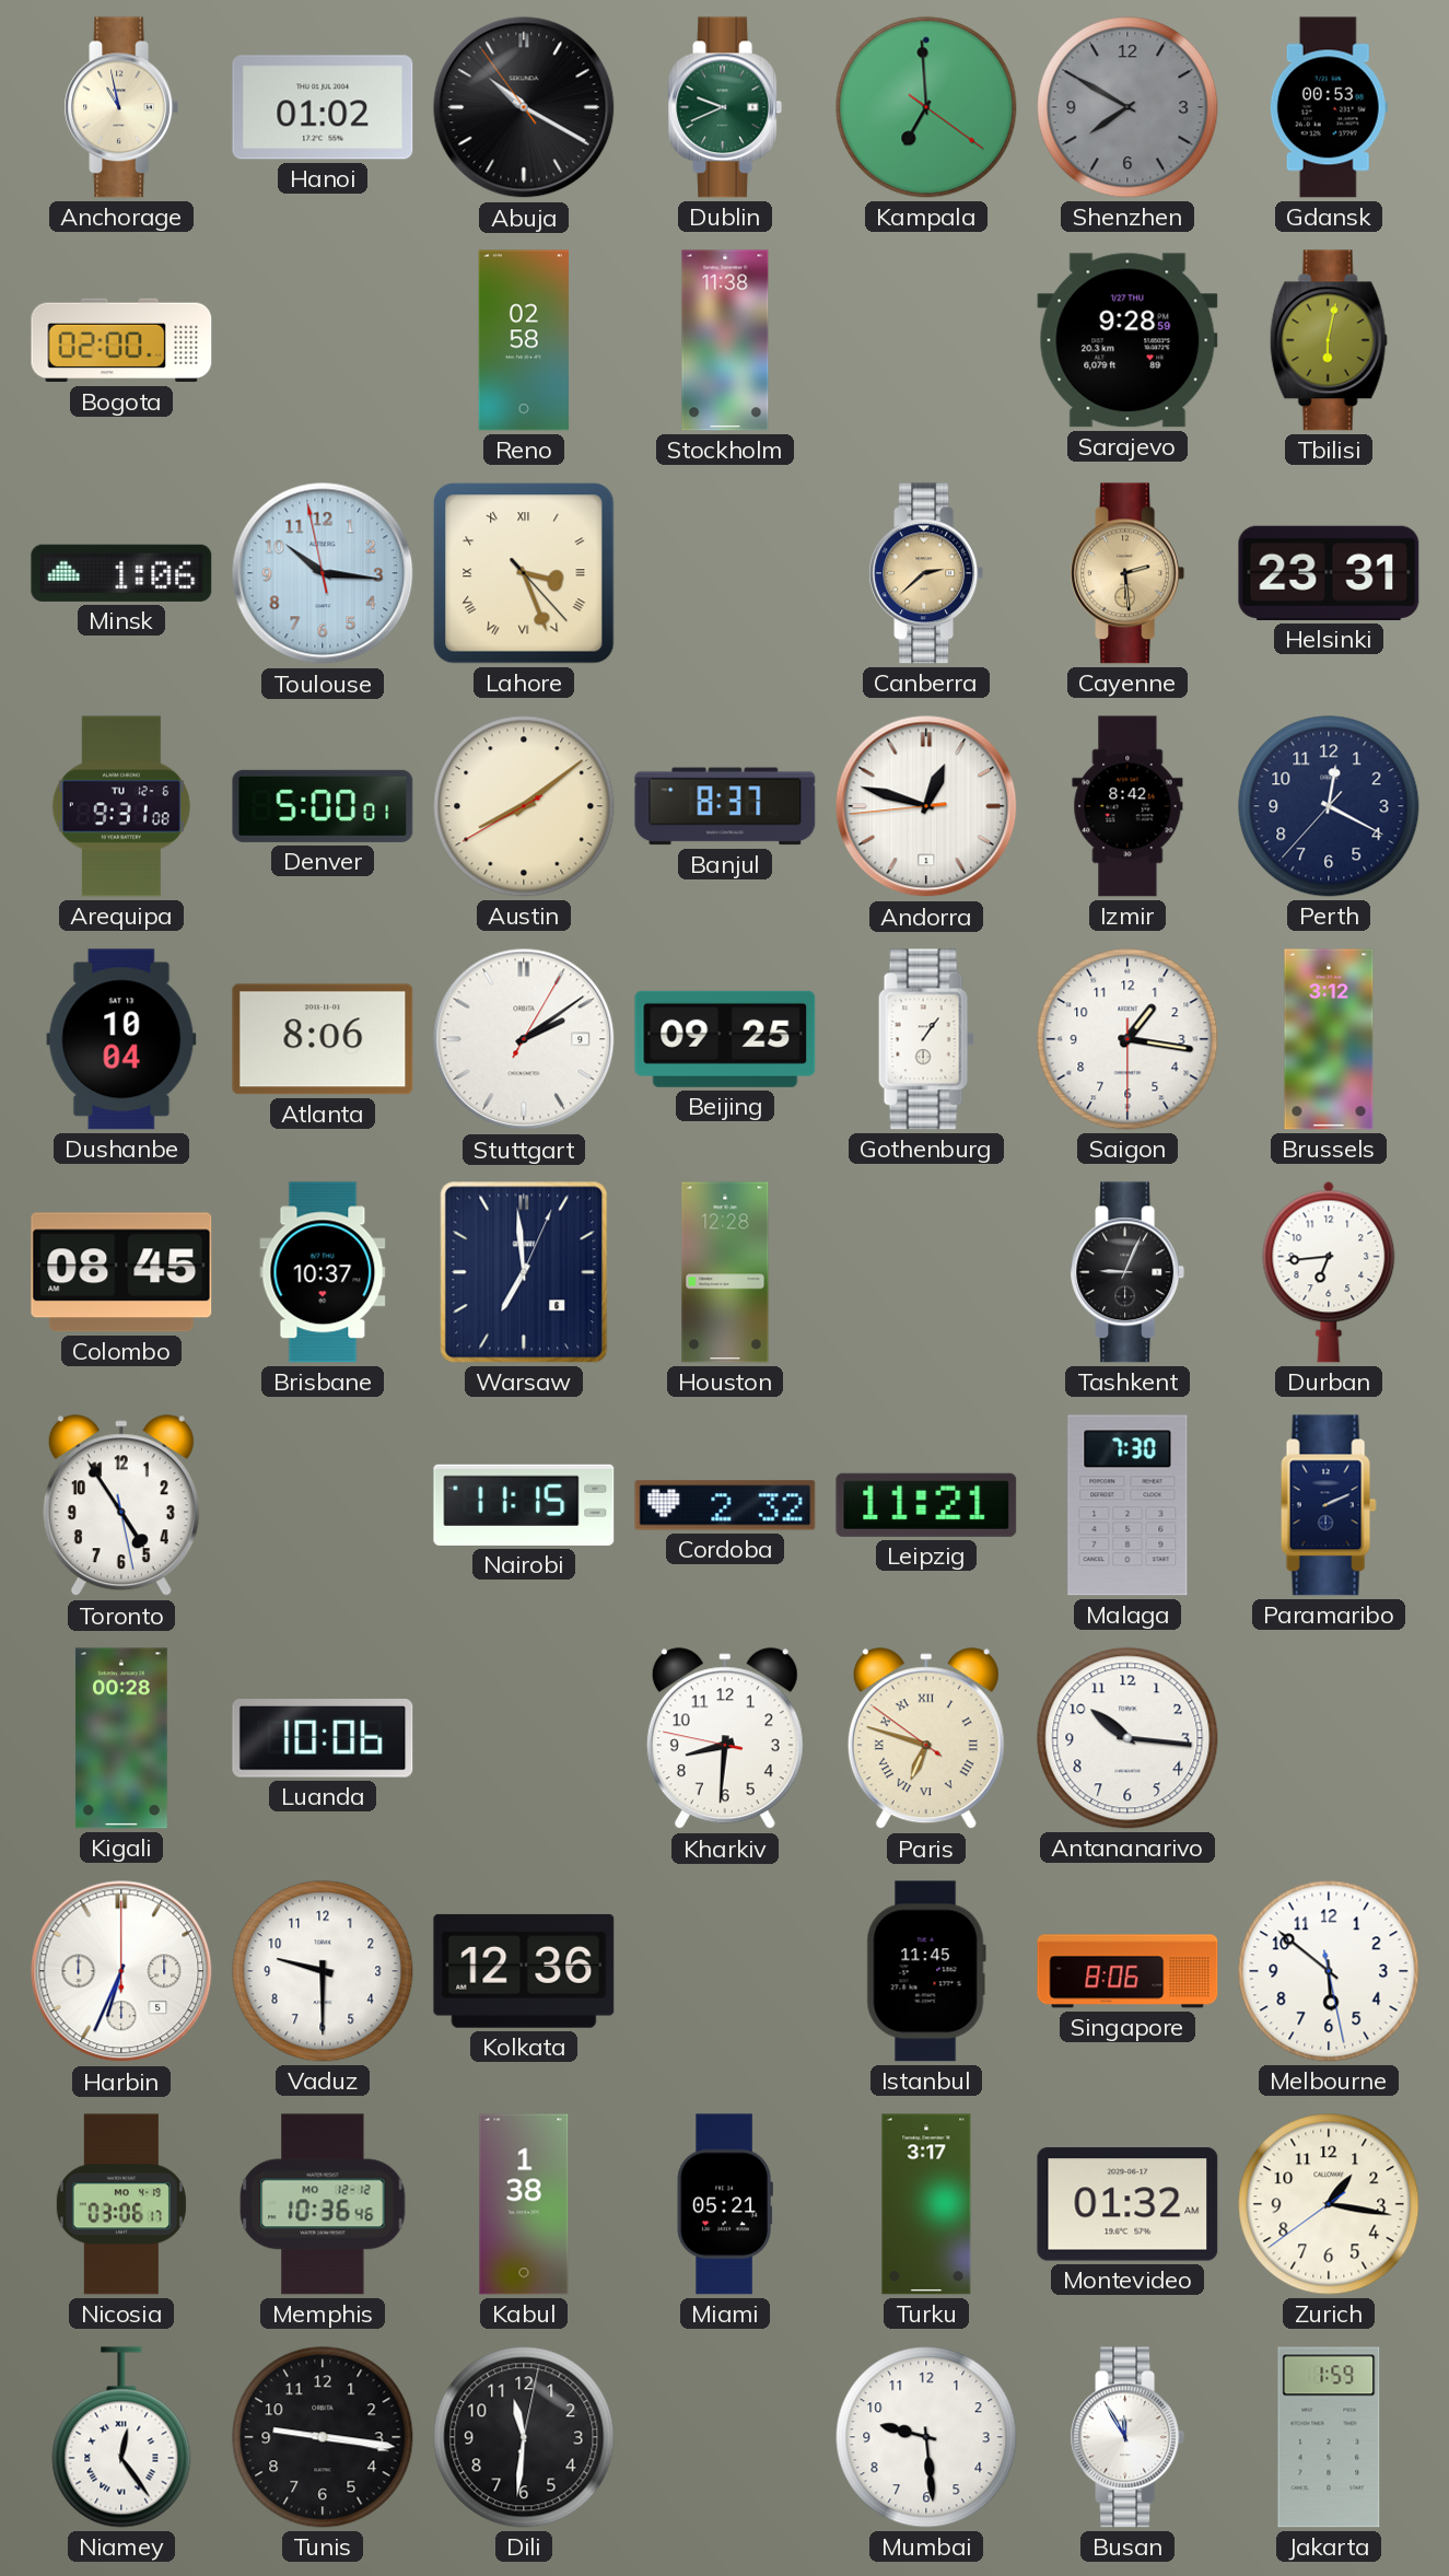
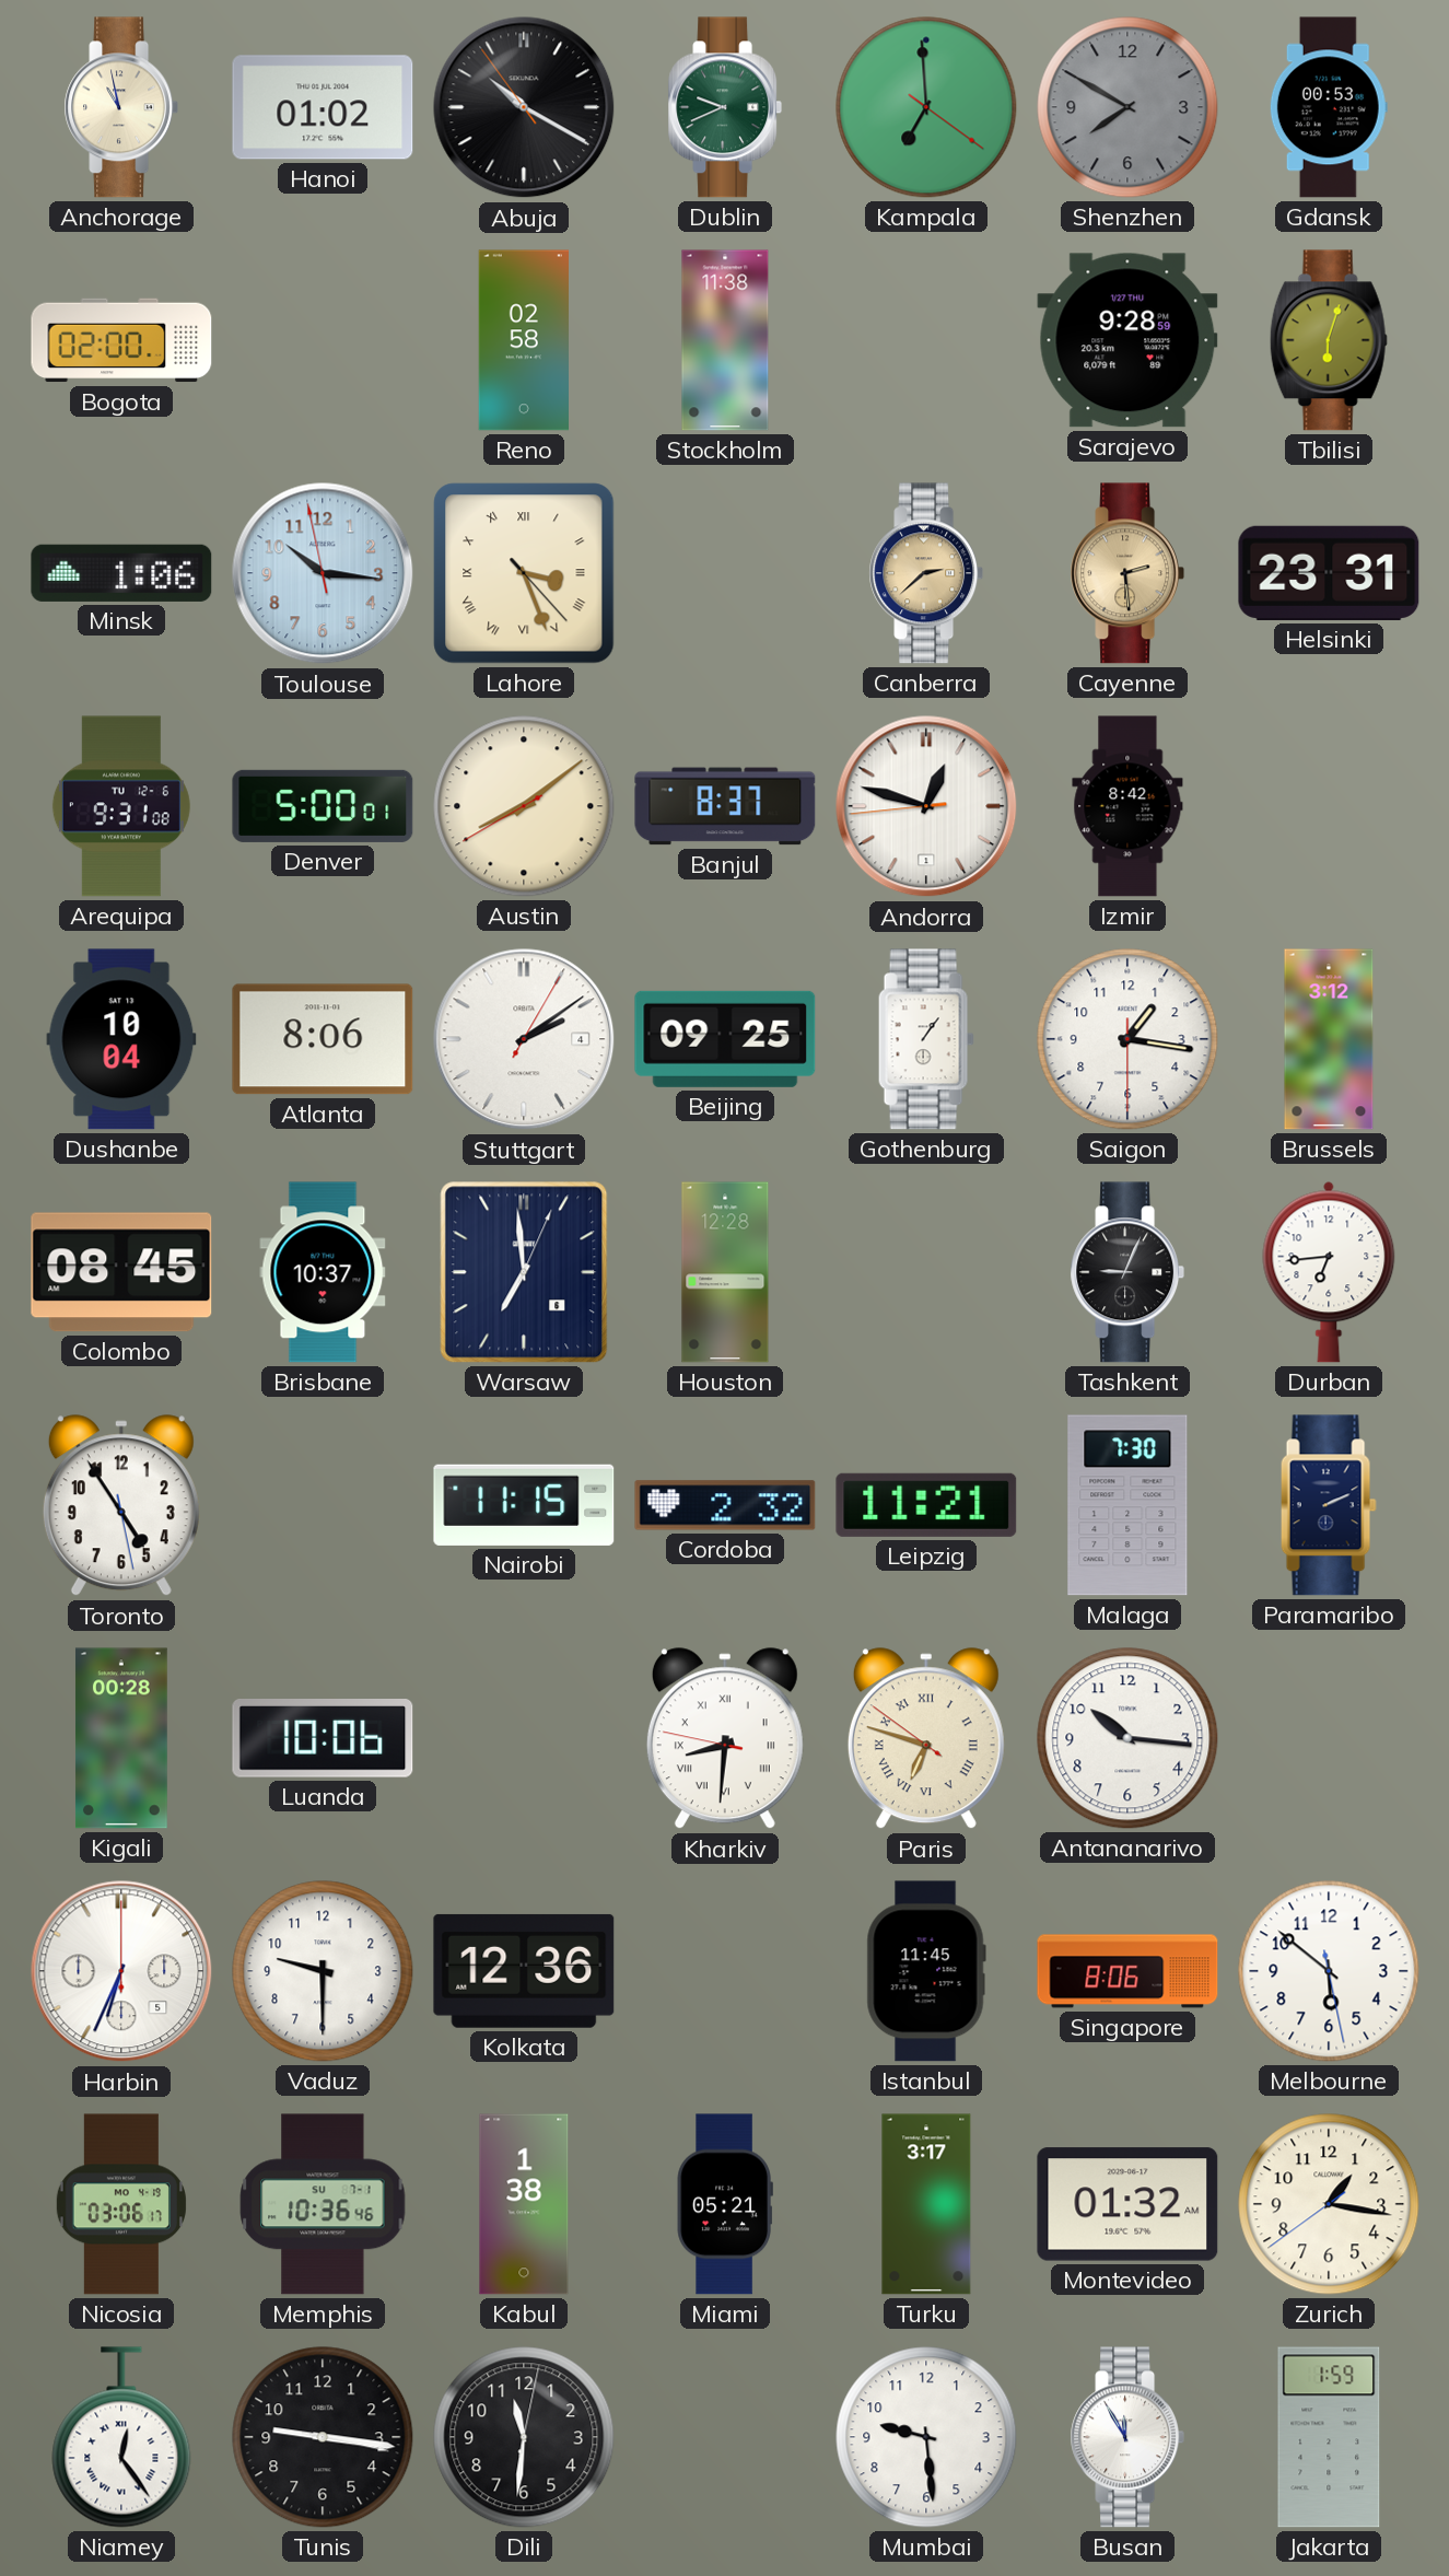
Tbilisi: 6:02 -> 6:03
Perth: 12:19 -> none
Stuttgart date: 9 -> 4
Kharkiv numerals: Arabic -> Roman
Memphis date: MO 12-12 -> SU 7-1
